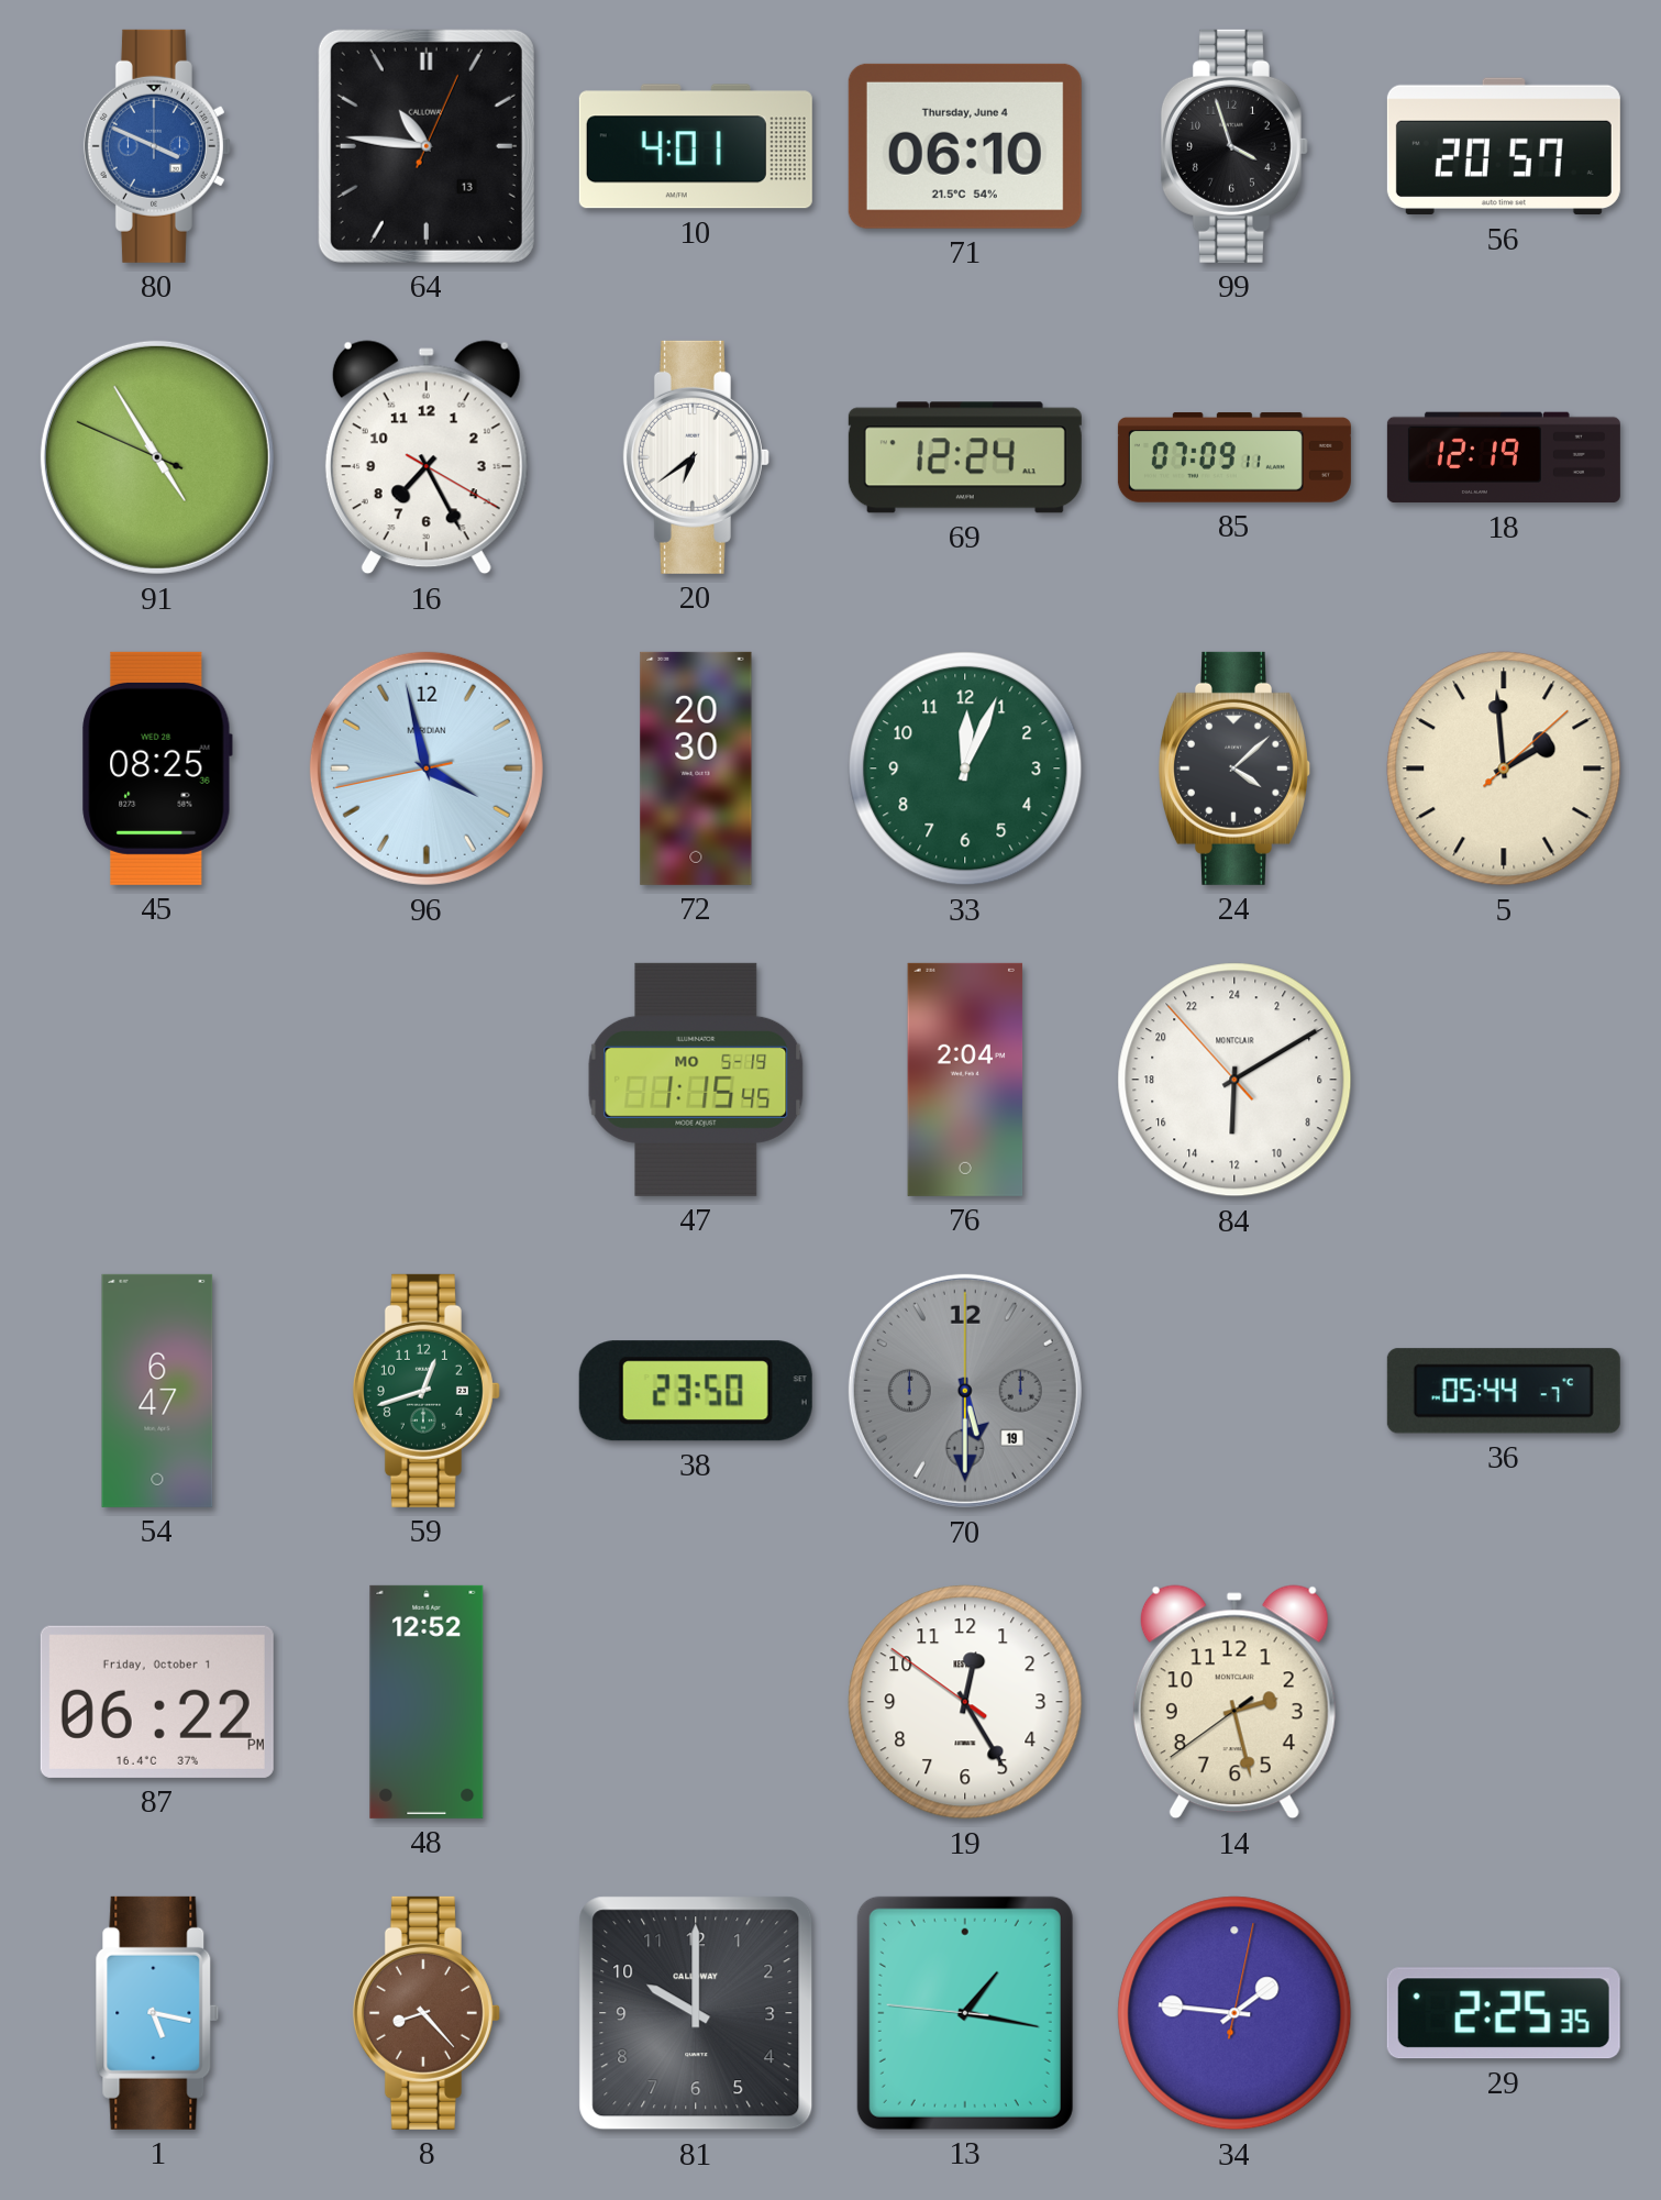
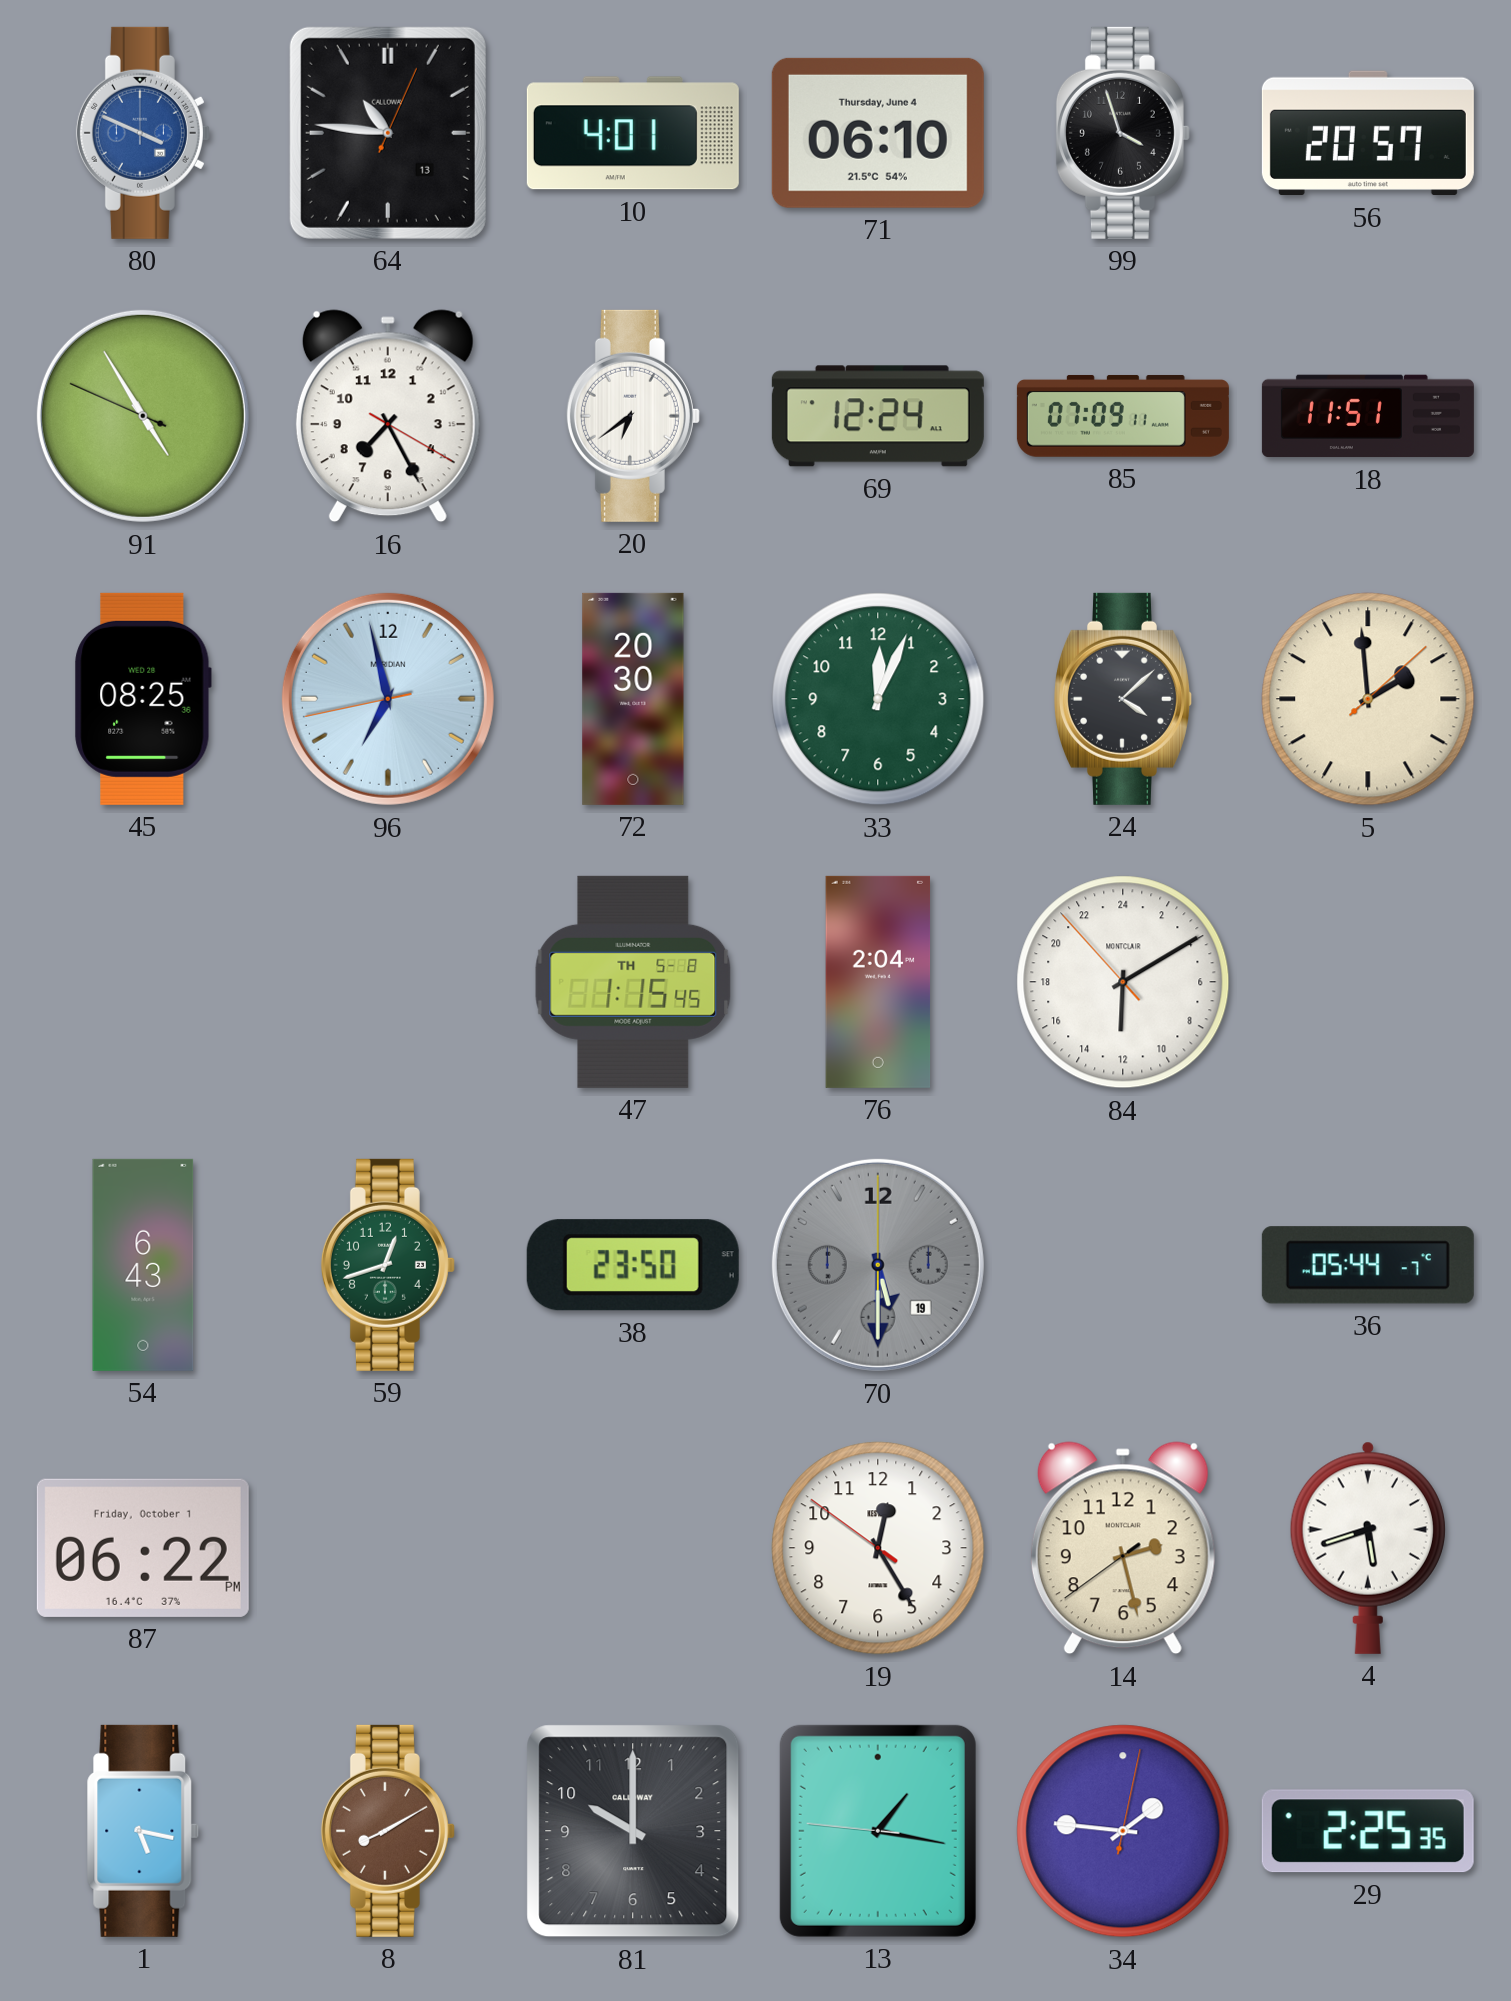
18: 12:19 -> 11:51
96: 3:57 -> 6:57
47 date: MO 5-19 -> TH 5-8
54: 6:47 -> 6:43
48: 12:52 -> none
4: none -> 5:42
8: 8:23 -> 8:10
